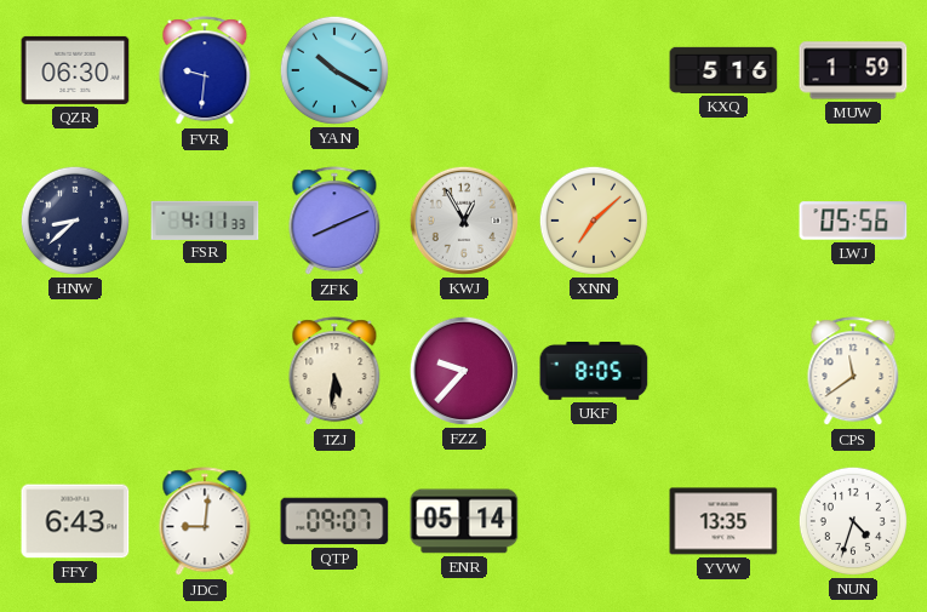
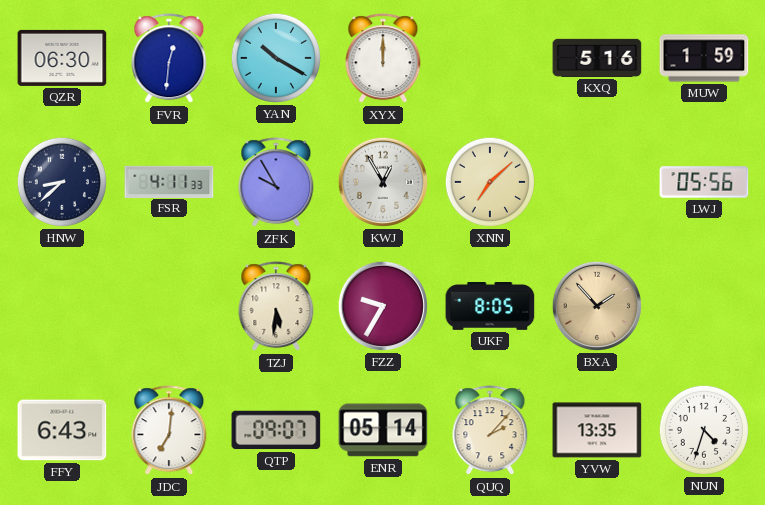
FVR: 9:31 -> 12:31
XYX: none -> 12:00
ZFK: 8:11 -> 9:55
FZZ: 9:37 -> 9:35
BXA: none -> 1:53
CPS: 11:39 -> none
JDC: 9:01 -> 7:01
QUQ: none -> 2:07
